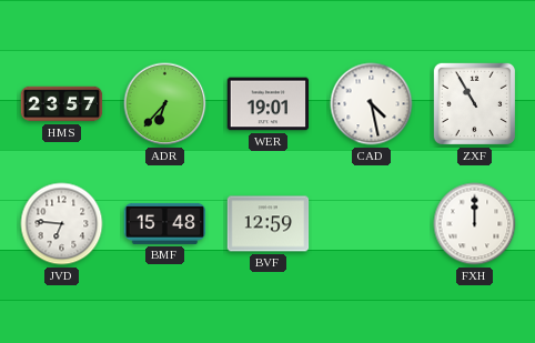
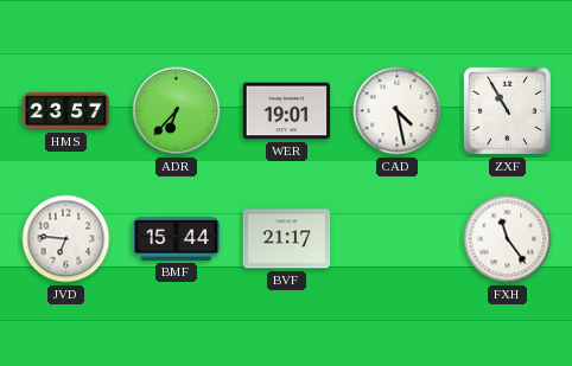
BMF: 15:48 -> 15:44
BVF: 12:59 -> 21:17
FXH: 12:00 -> 11:24
